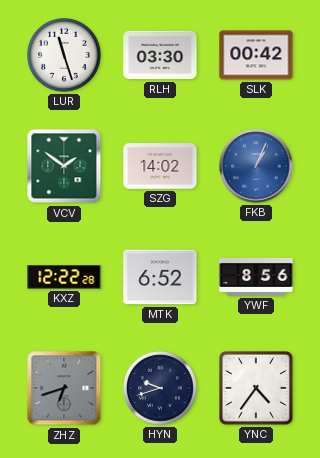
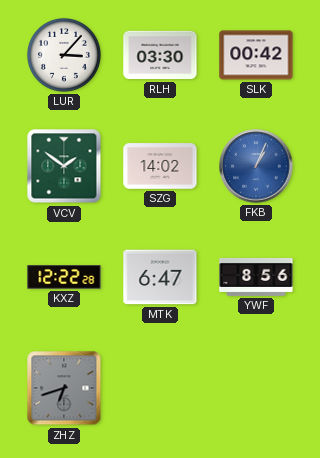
LUR: 11:27 -> 3:07
MTK: 6:52 -> 6:47
HYN: 9:42 -> none
YNC: 4:36 -> none
